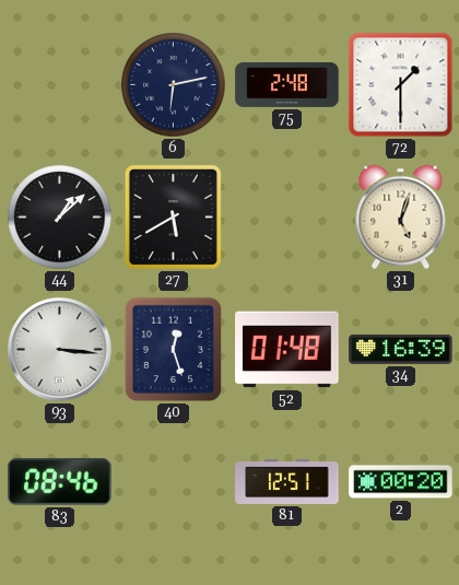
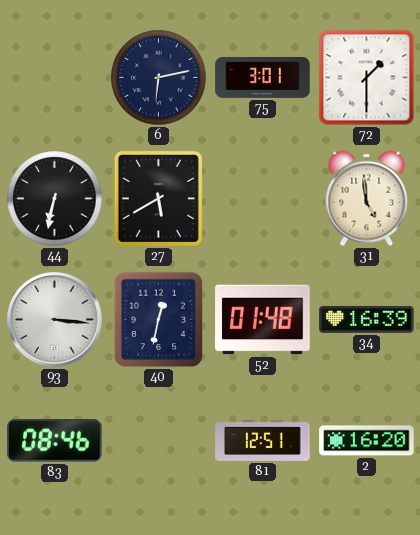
75: 2:48 -> 3:01
44: 1:08 -> 6:32
31: 5:03 -> 4:59
40: 12:27 -> 12:32
2: 00:20 -> 16:20
